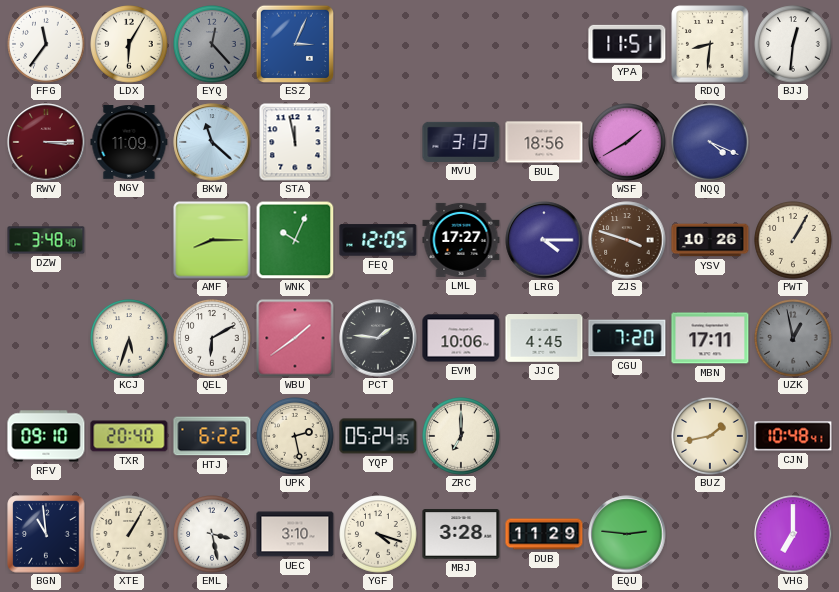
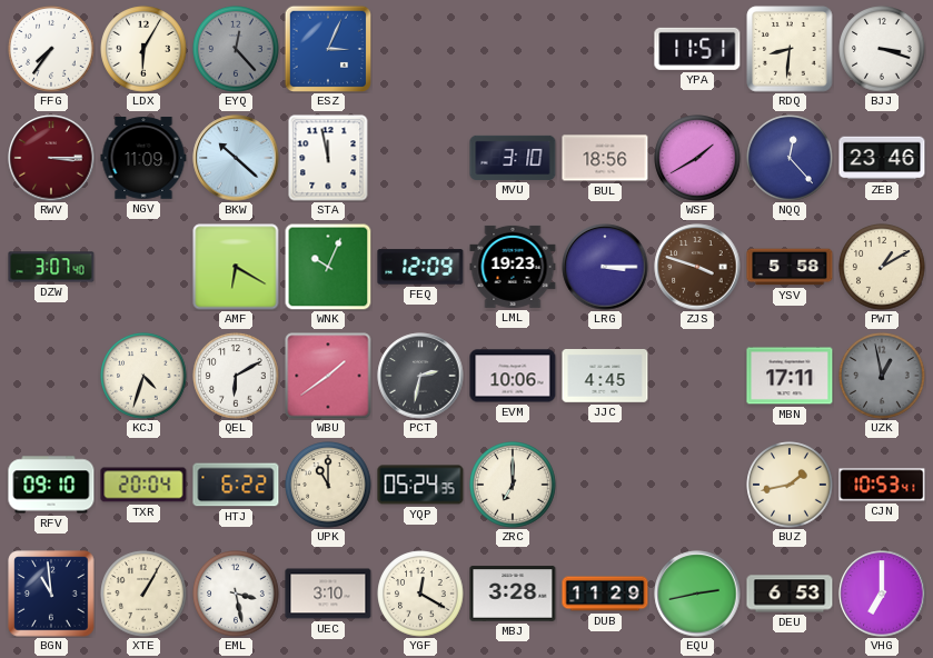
FFG: 11:36 -> 7:36
BJJ: 12:31 -> 3:18
BKW: 11:22 -> 10:22
MVU: 3:13 -> 3:10
NQQ: 4:19 -> 12:23
ZEB: none -> 23:46
DZW: 3:48 -> 3:07
AMF: 8:15 -> 6:20
FEQ: 12:05 -> 12:09
LML: 17:27 -> 19:23
LRG: 4:15 -> 3:15
YSV: 10:26 -> 5:58
PWT: 1:05 -> 1:10
KCJ: 5:33 -> 4:33
PCT: 1:46 -> 2:32
CGU: 7:20 -> none
TXR: 20:40 -> 20:04
UPK: 2:28 -> 11:00
CJN: 10:48 -> 10:53
YGF: 4:18 -> 12:20
EQU: 2:46 -> 2:43
DEU: none -> 6:53
